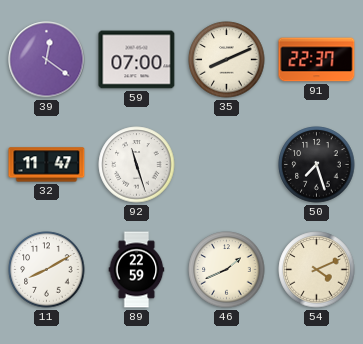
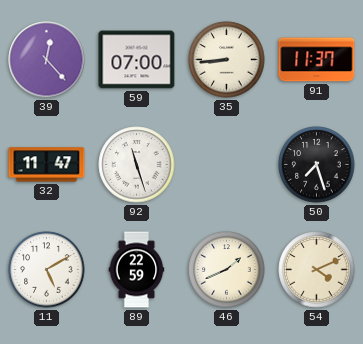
39: 12:21 -> 12:23
35: 8:11 -> 8:44
91: 22:37 -> 11:37
11: 8:10 -> 5:10
